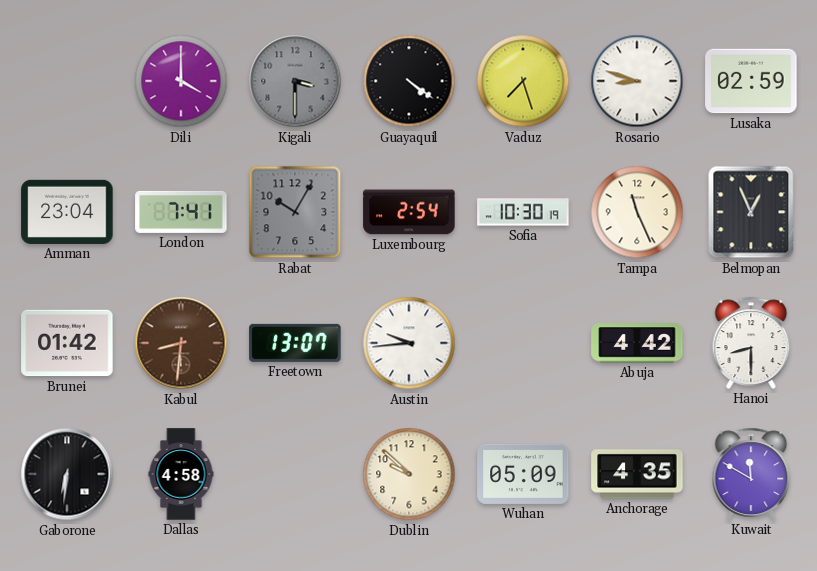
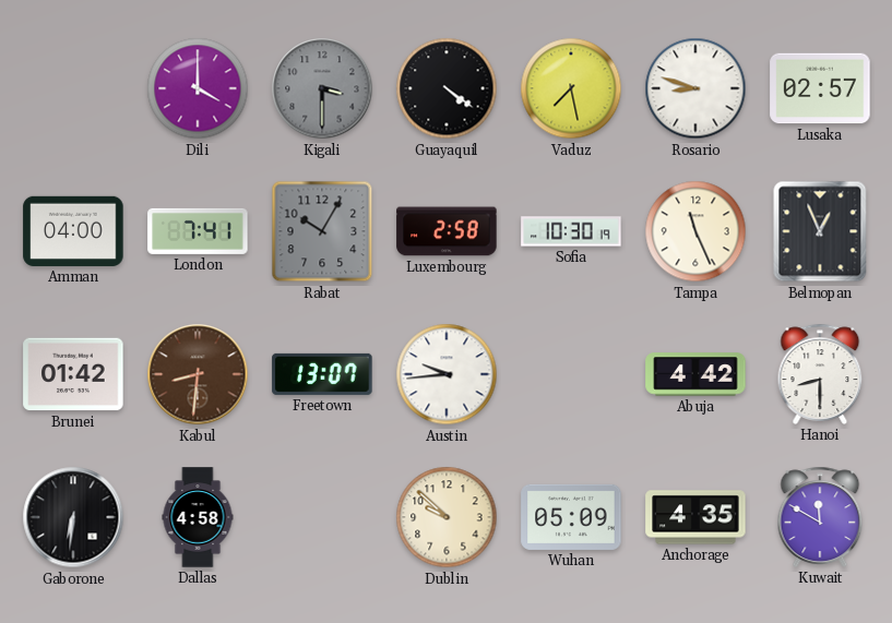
Vaduz: 7:27 -> 7:28
Lusaka: 02:59 -> 02:57
Amman: 23:04 -> 04:00
Luxembourg: 2:54 -> 2:58
